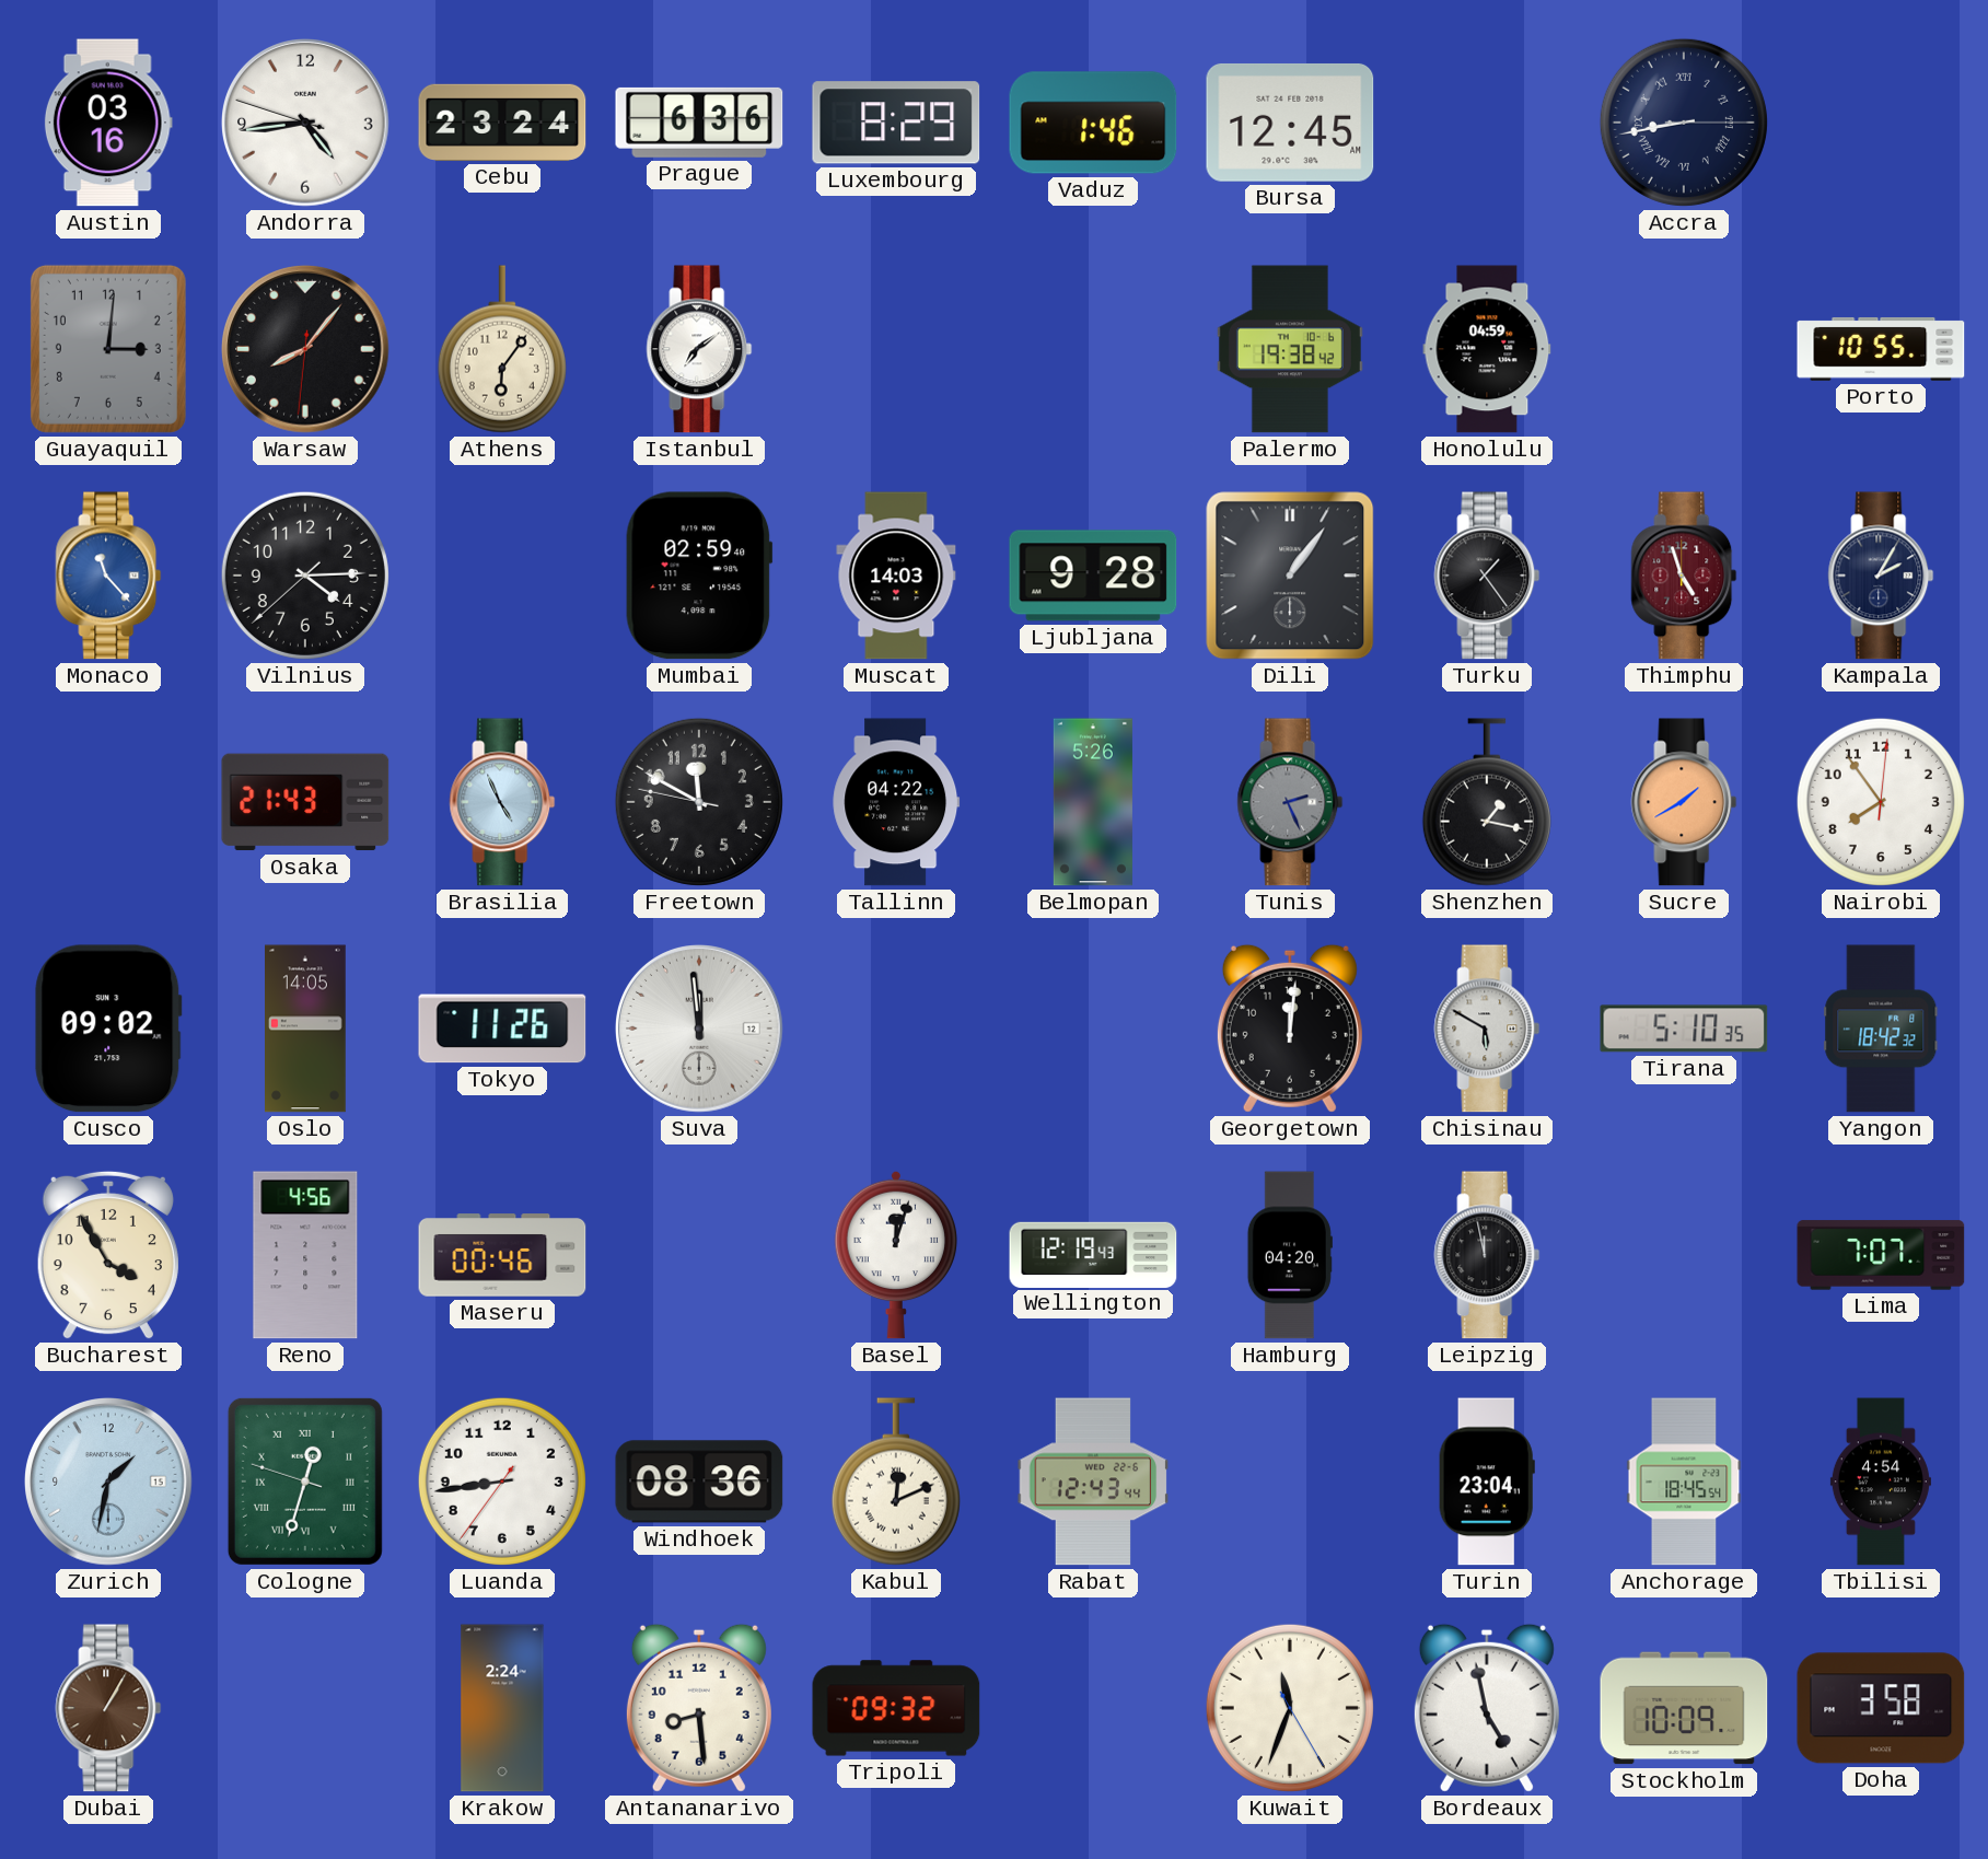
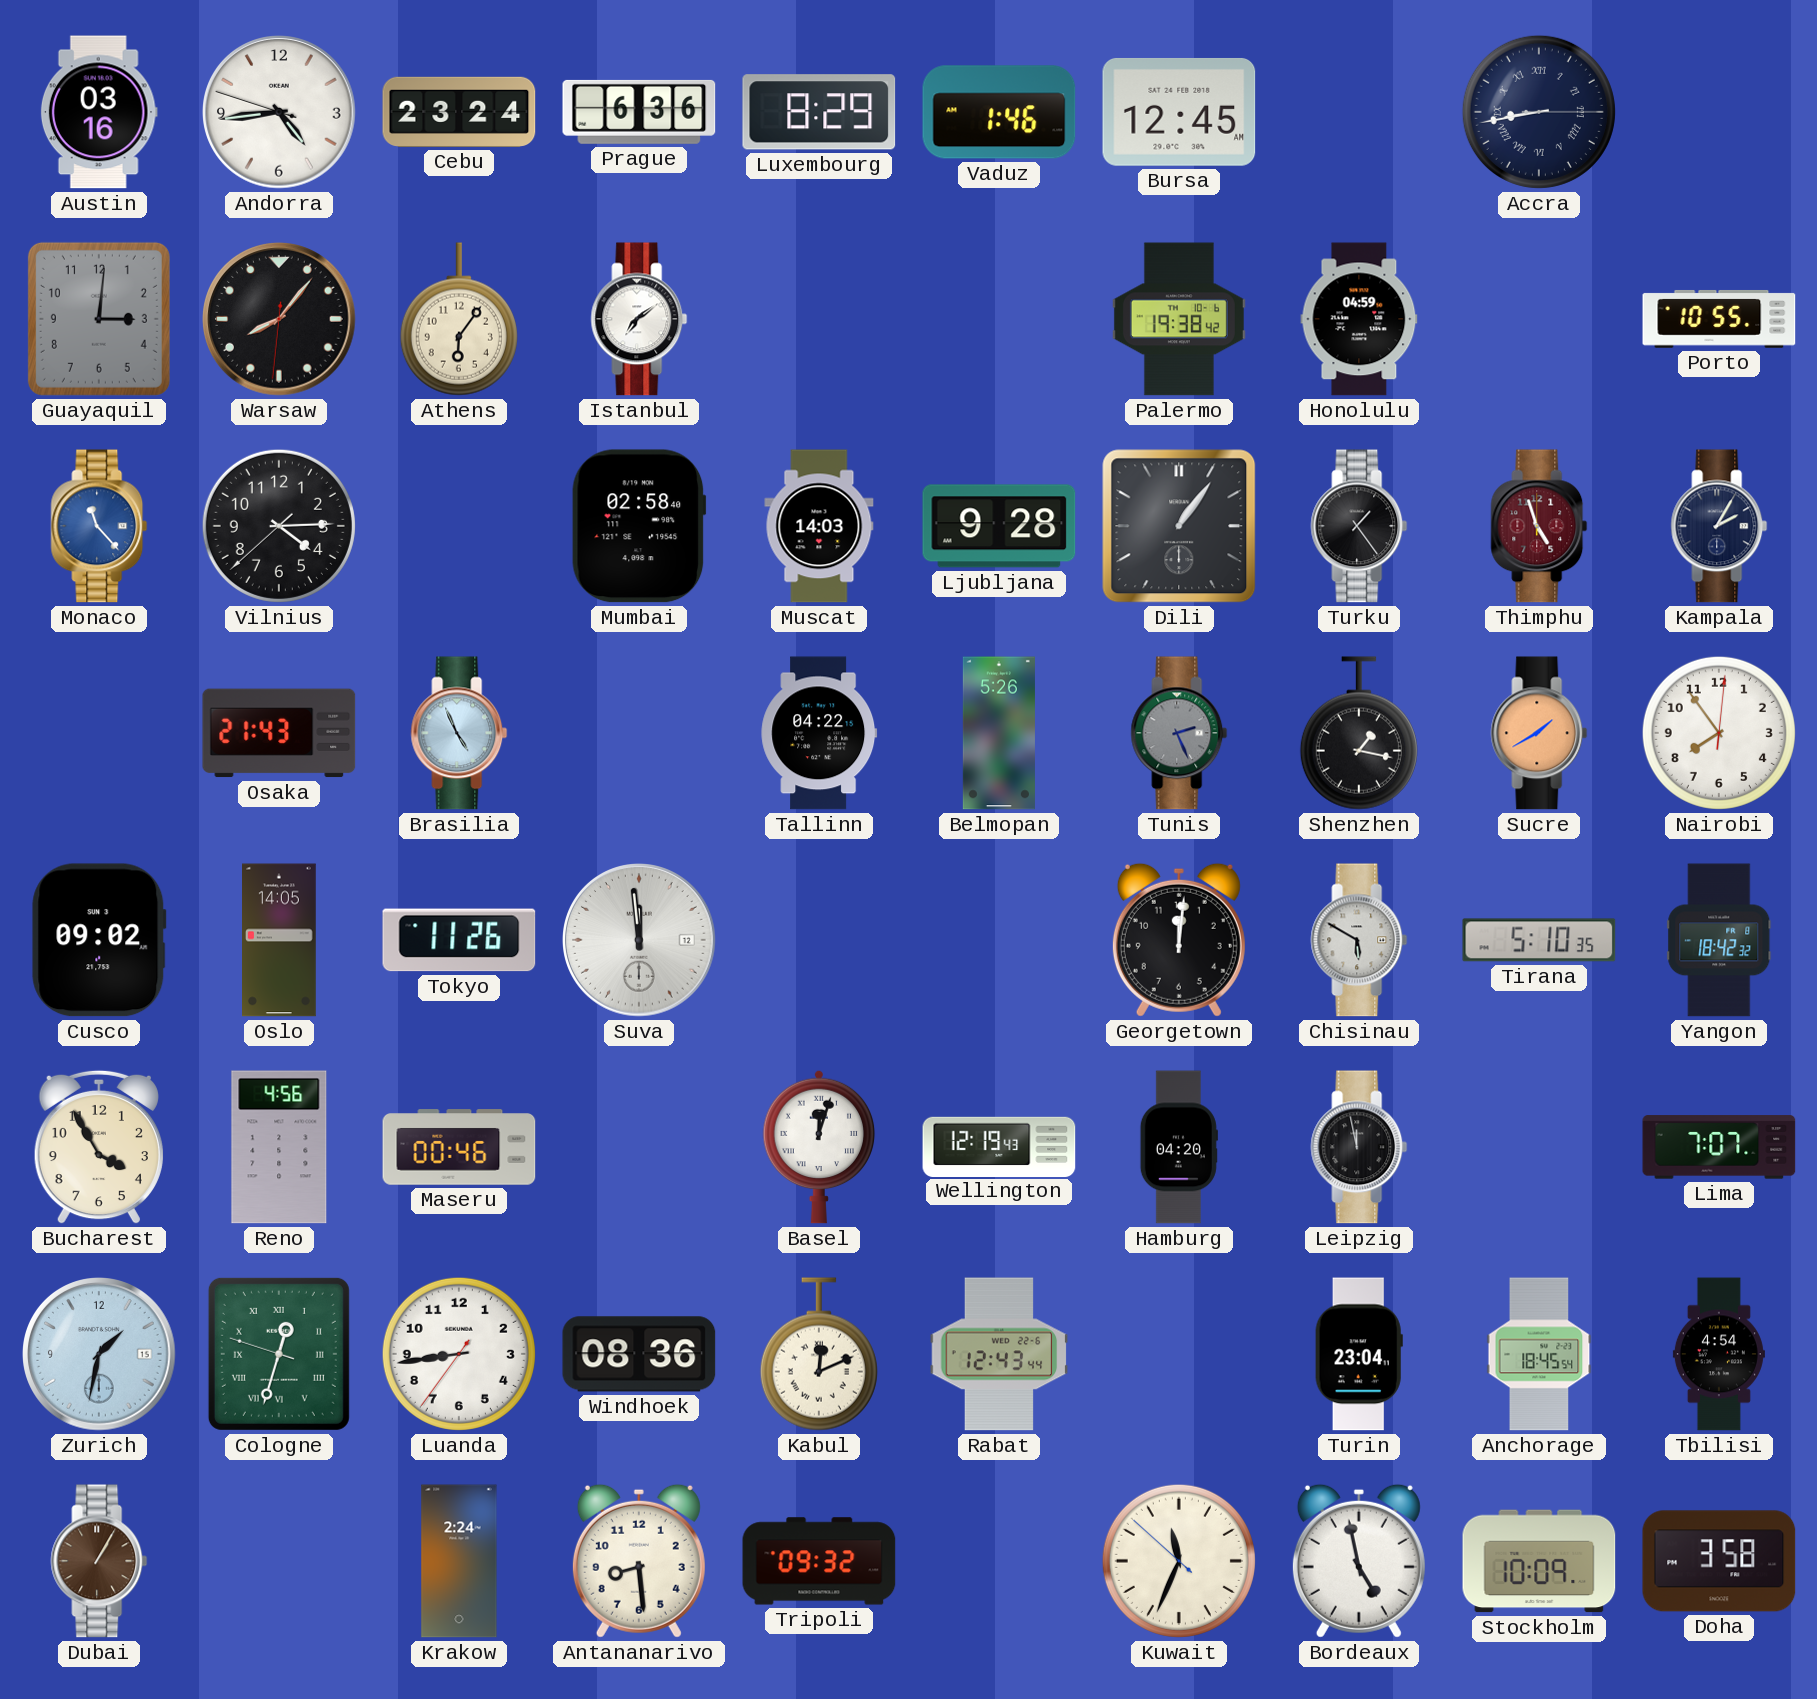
Mumbai: 02:59 -> 02:58
Freetown: 11:49 -> none
Kuwait: 11:33:25 -> 11:33:52
